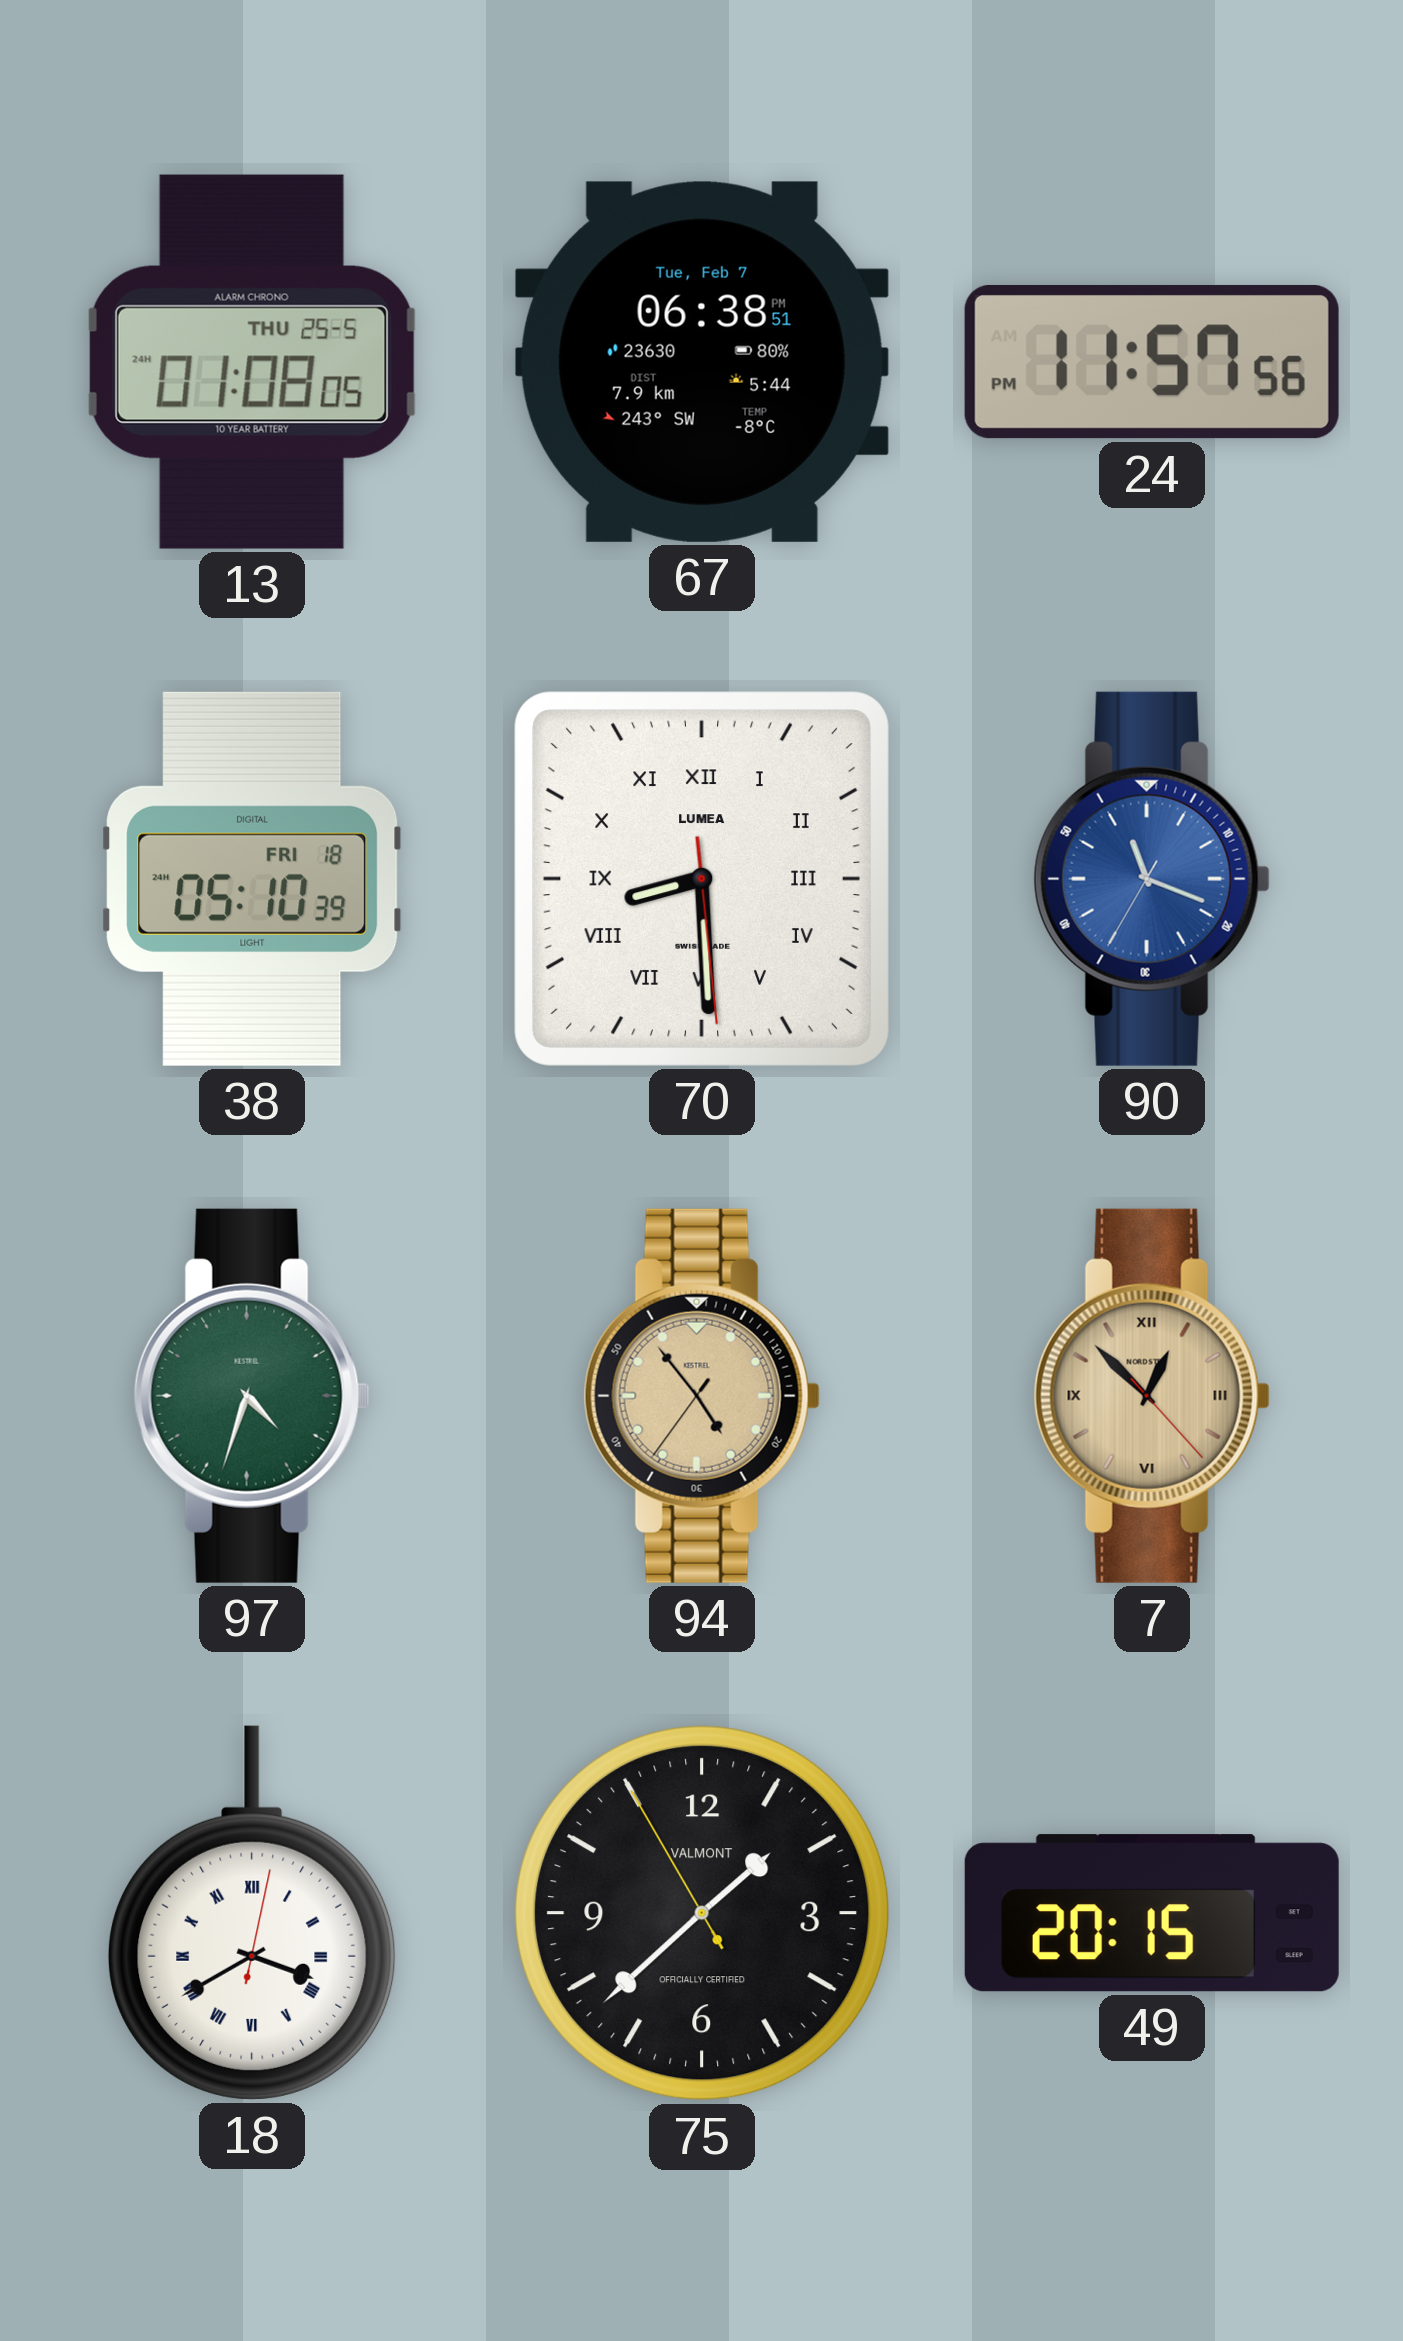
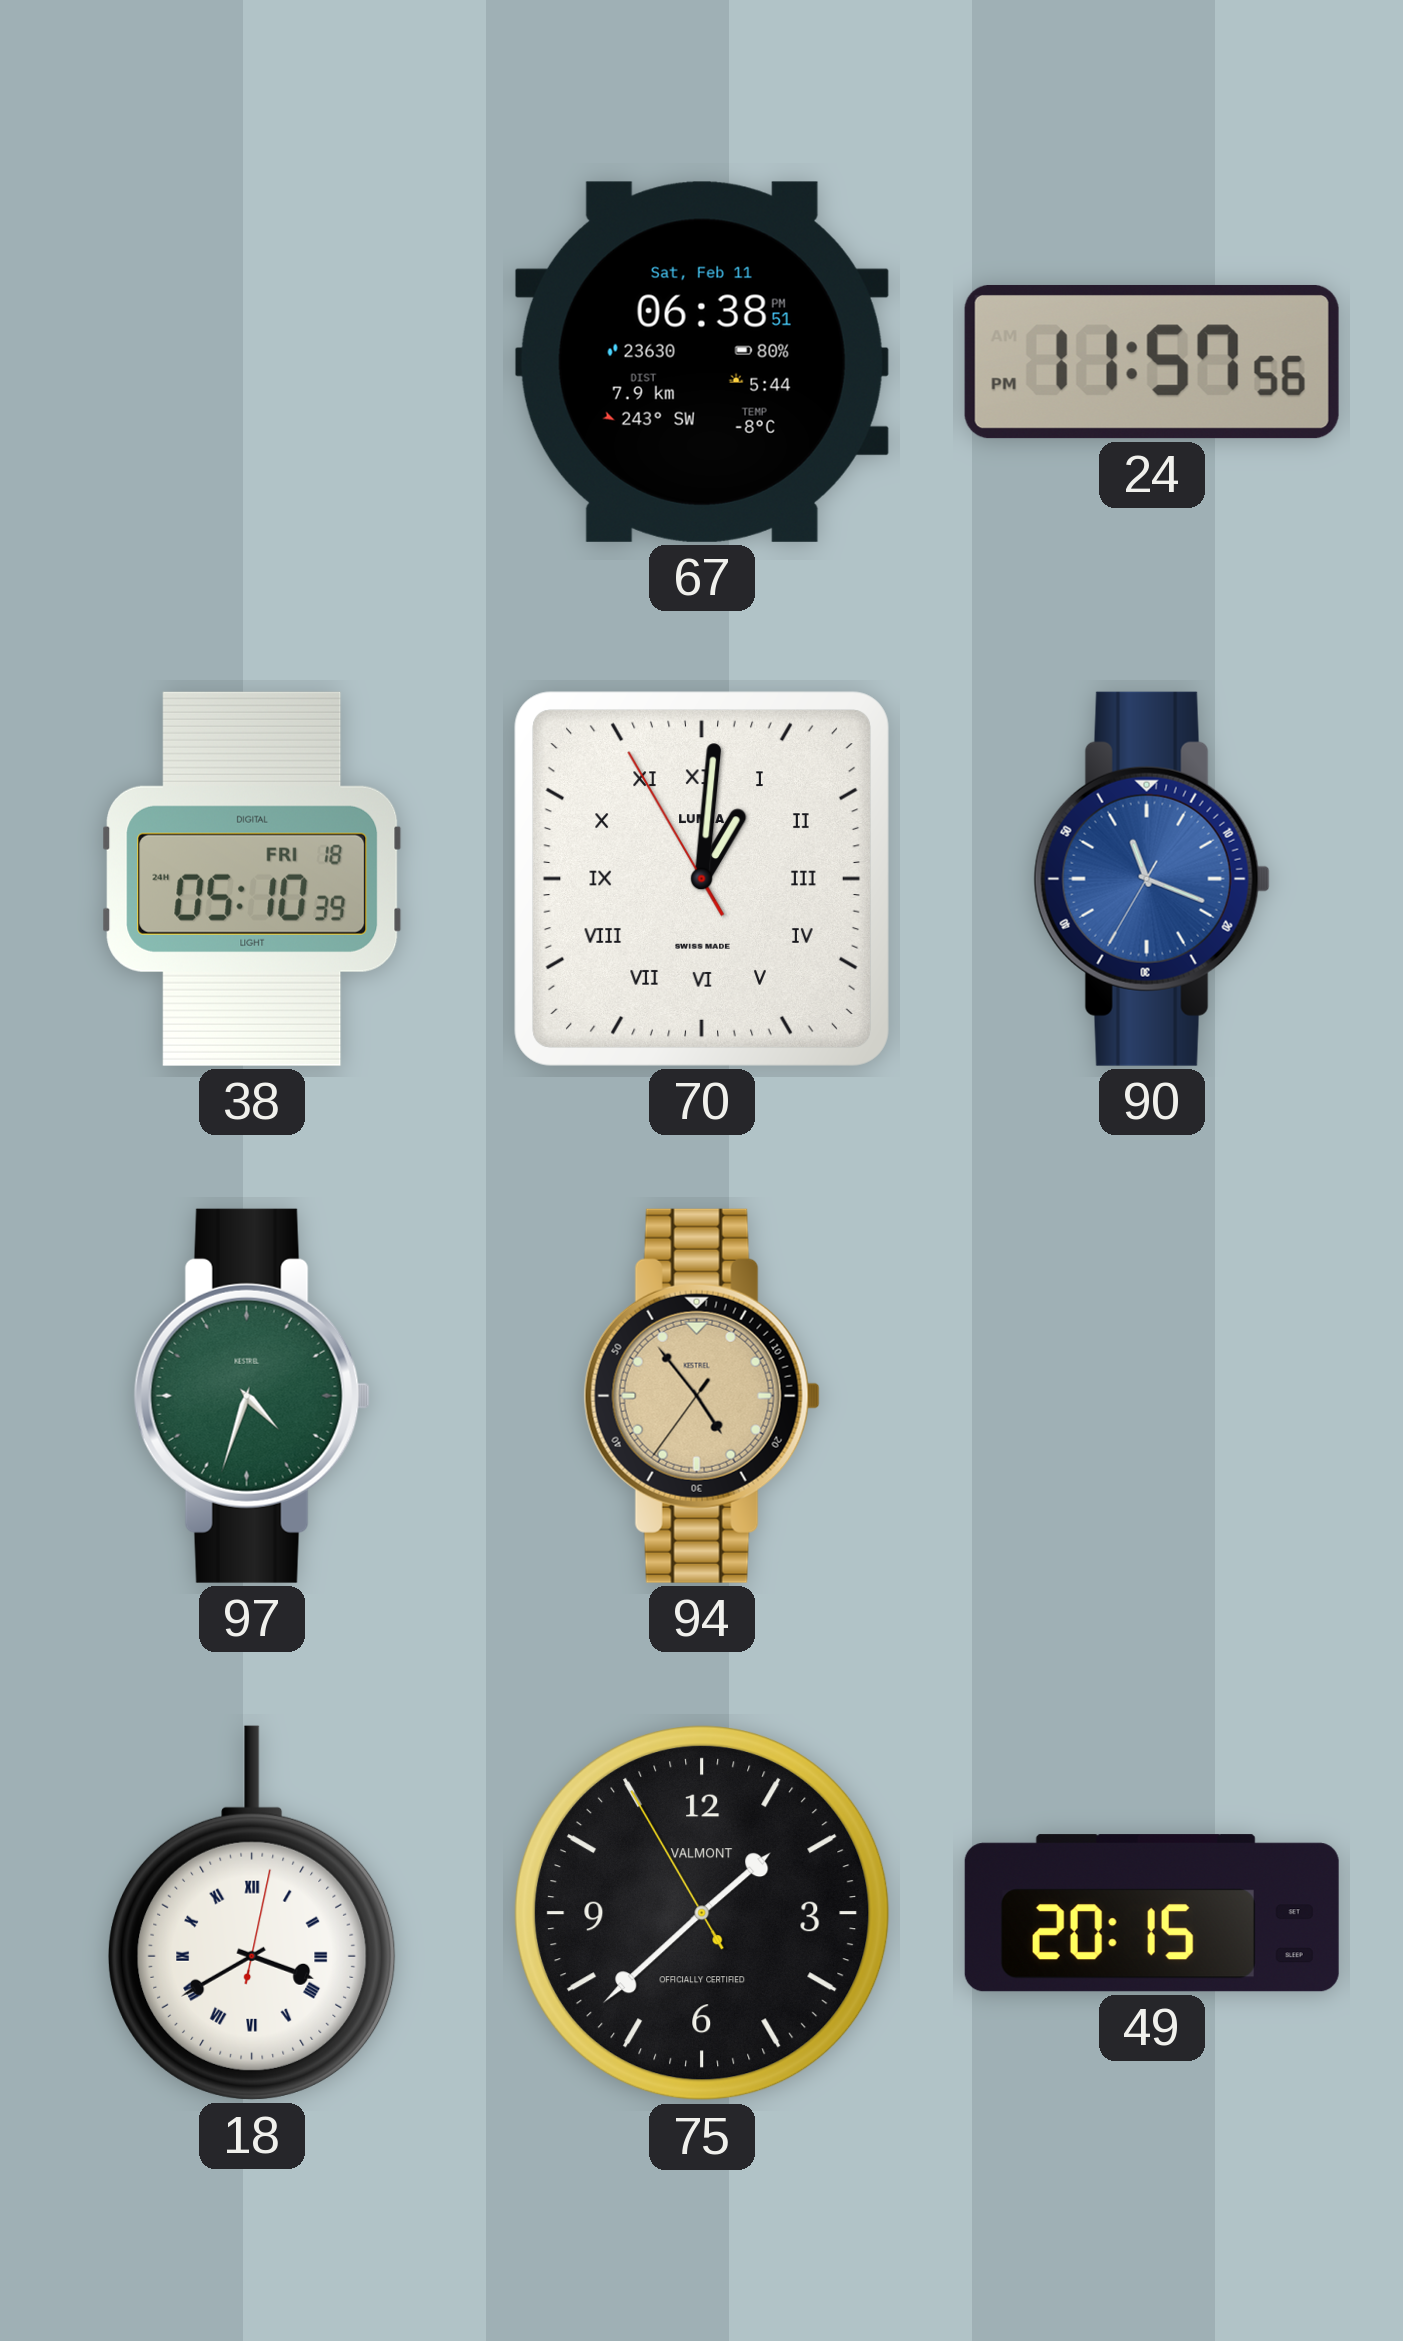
13: 01:08 -> none
67 date: Tue, Feb 7 -> Sat, Feb 11
70: 8:29 -> 1:00
7: 12:52 -> none
